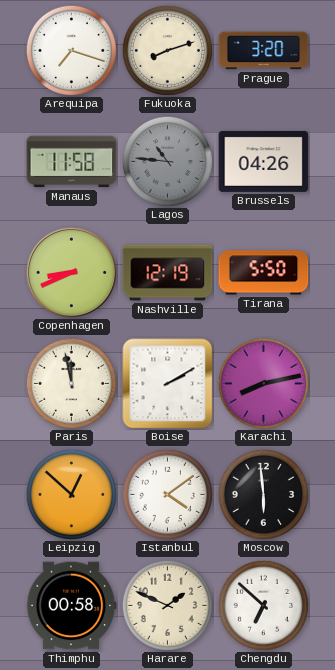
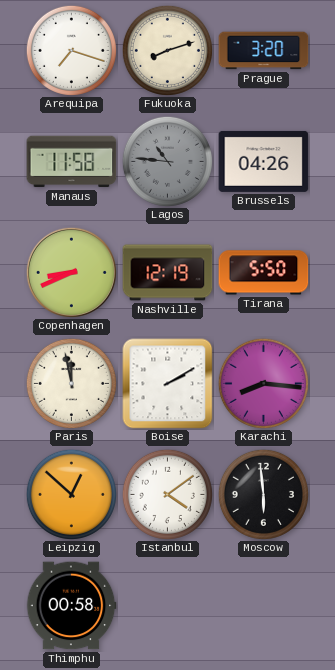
Karachi: 8:13 -> 8:16
Harare: 1:49 -> none
Chengdu: 6:52 -> none
